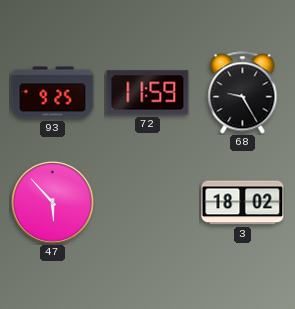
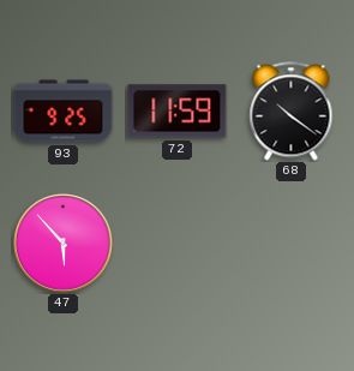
68: 9:25 -> 10:21
3: 18:02 -> none
